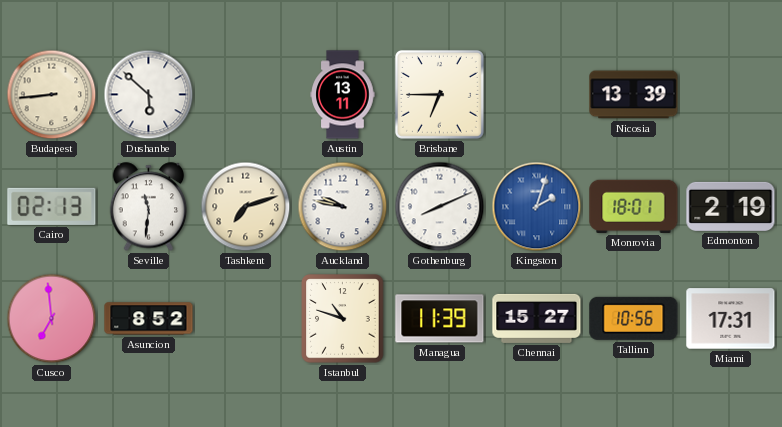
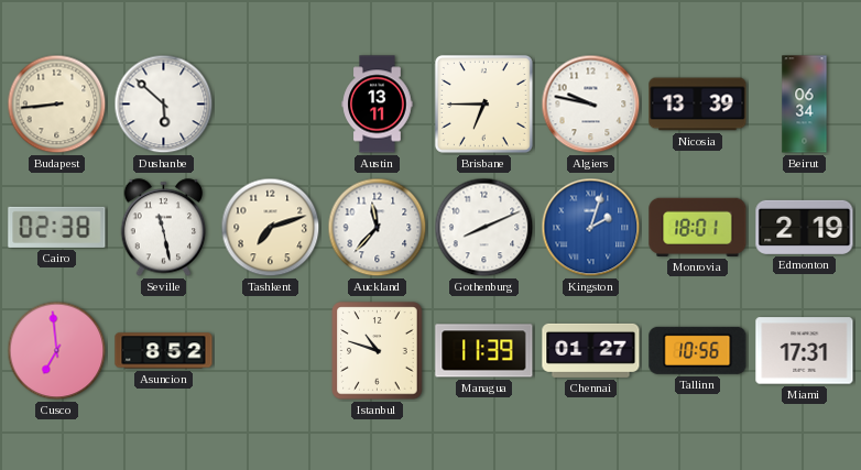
Algiers: none -> 9:47
Beirut: none -> 06:34
Cairo: 02:13 -> 02:38
Seville: 11:31 -> 11:28
Auckland: 9:47 -> 11:37
Chennai: 15:27 -> 01:27
